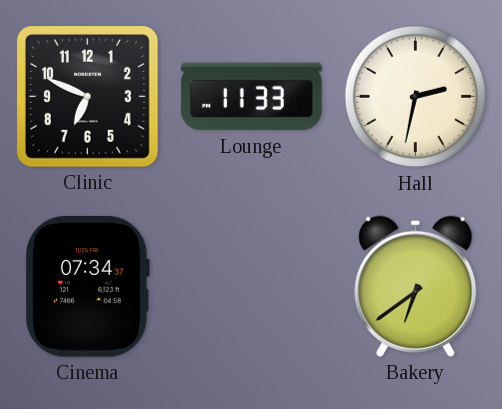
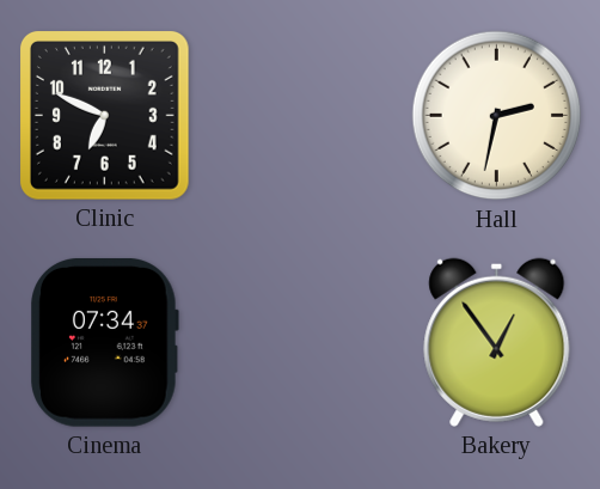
Lounge: 11:33 -> none
Bakery: 6:39 -> 12:54
